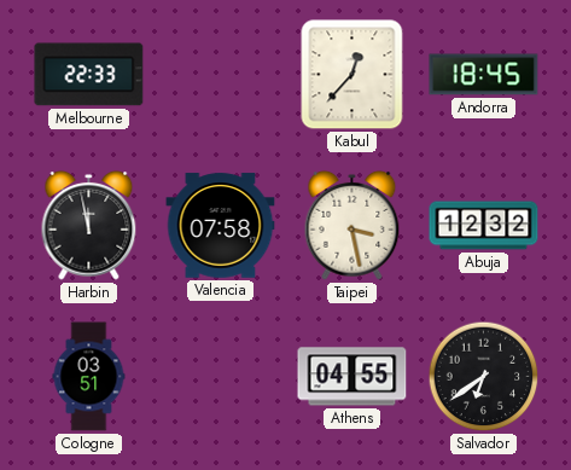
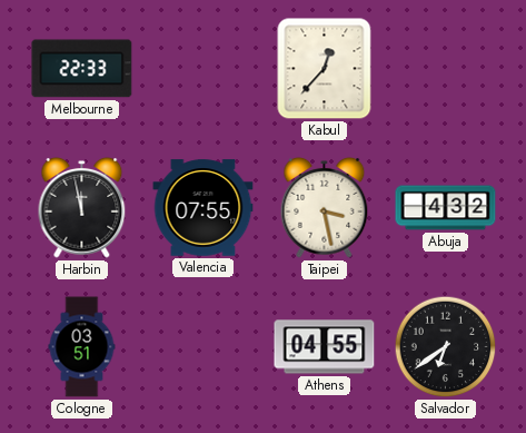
Andorra: 18:45 -> none
Valencia: 07:58 -> 07:55
Abuja: 12:32 -> 4:32
